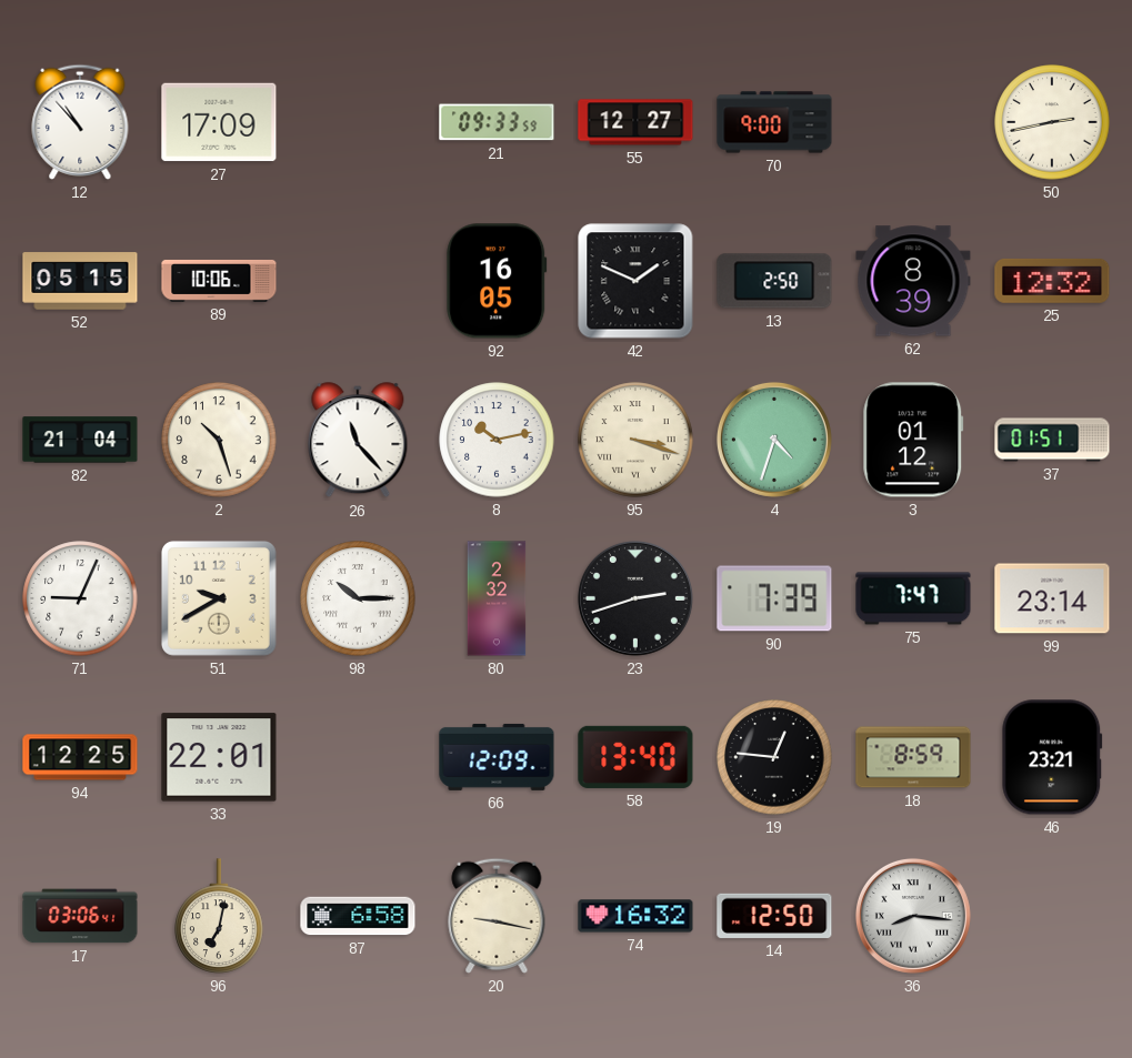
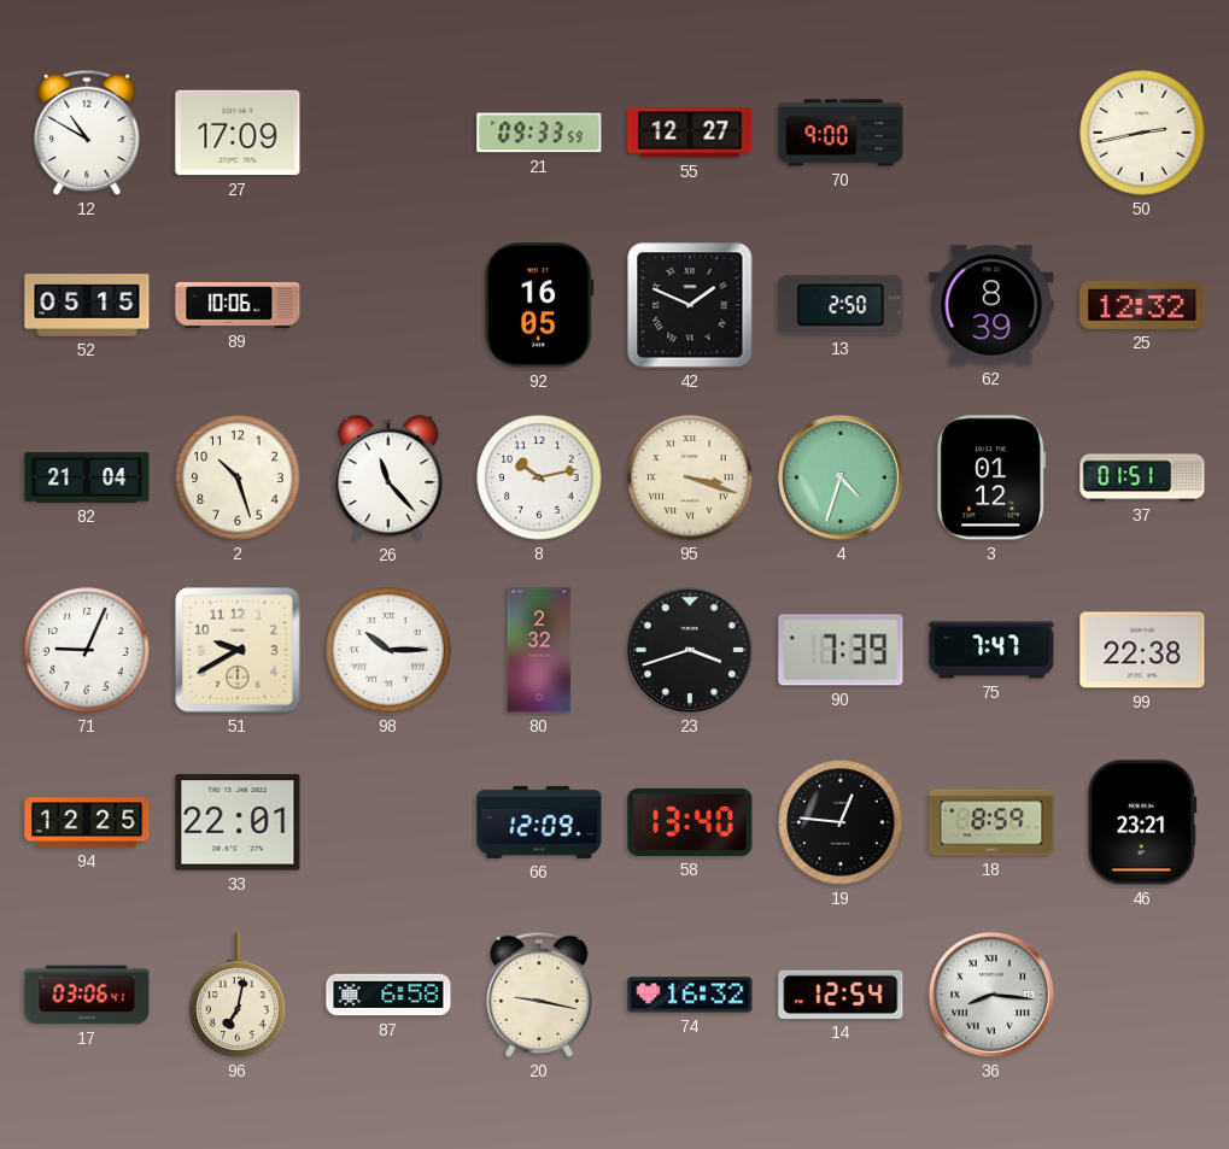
12: 10:53 -> 10:50
23: 2:42 -> 3:42
99: 23:14 -> 22:38
14: 12:50 -> 12:54
